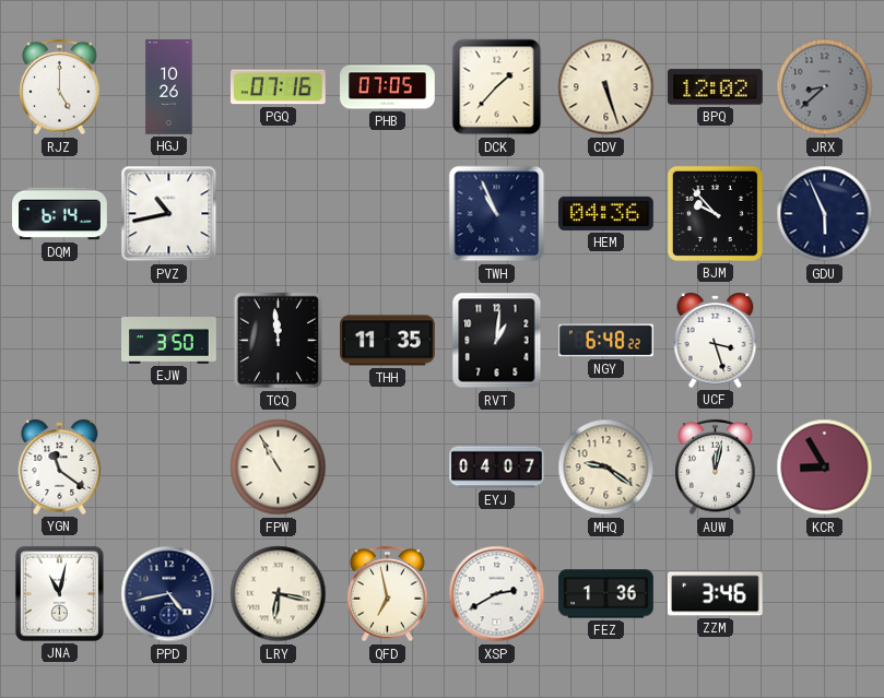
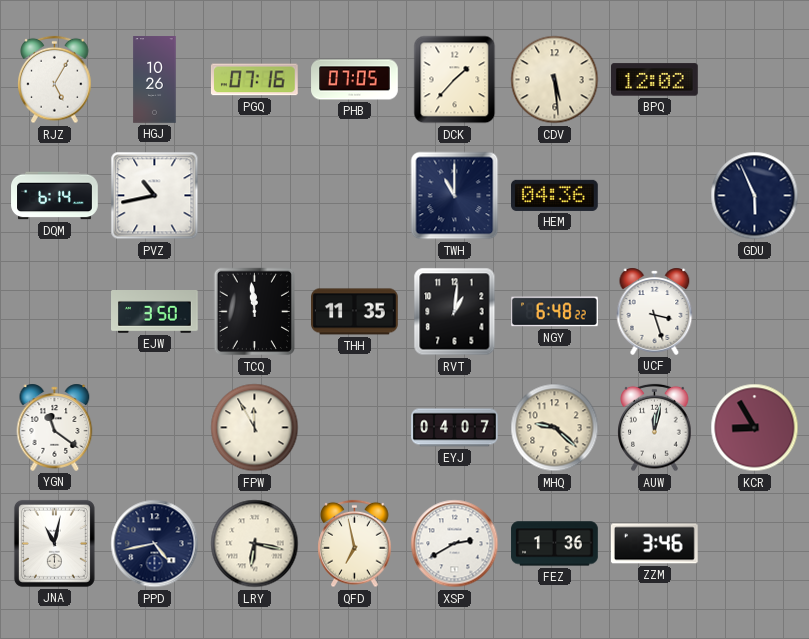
RJZ: 5:00 -> 5:05
CDV: 5:27 -> 5:29
JRX: 8:38 -> none
TWH: 10:56 -> 11:00
BJM: 9:53 -> none
FPW: 10:55 -> 11:55
MHQ: 9:21 -> 9:22
